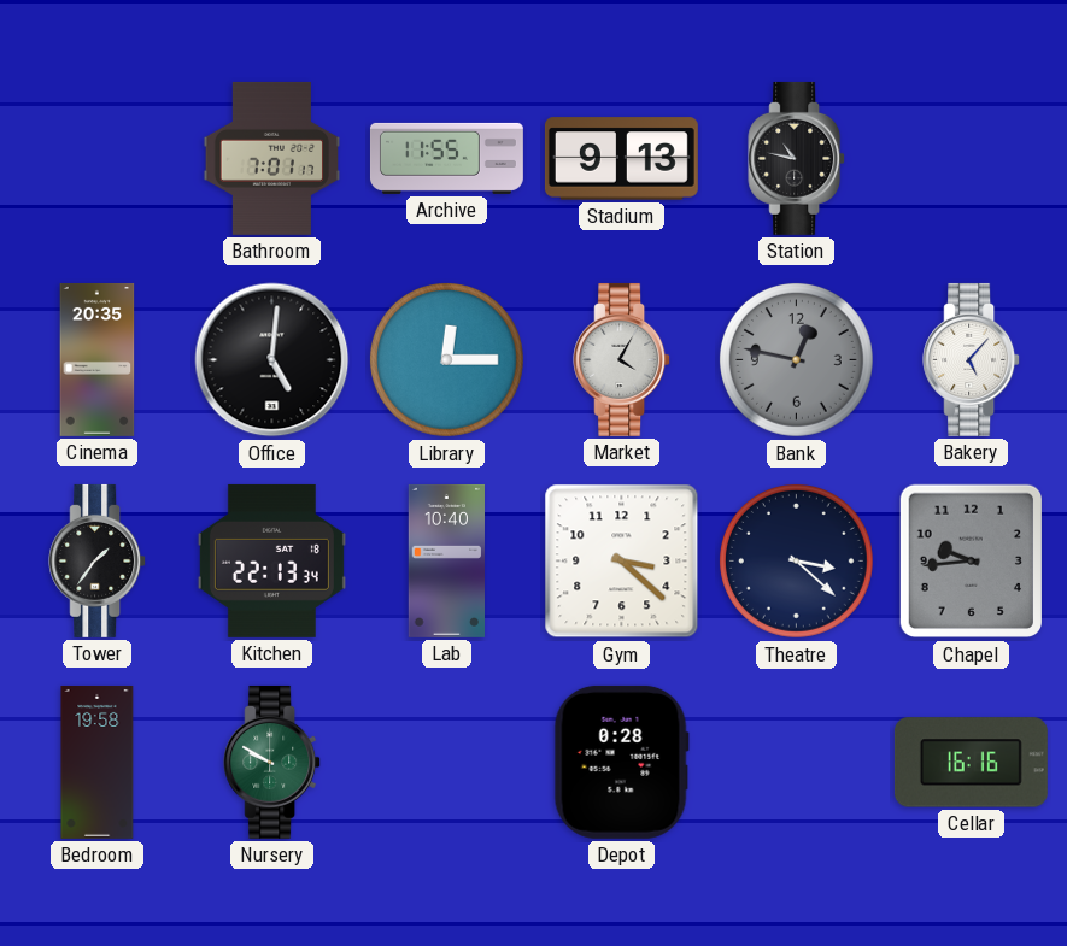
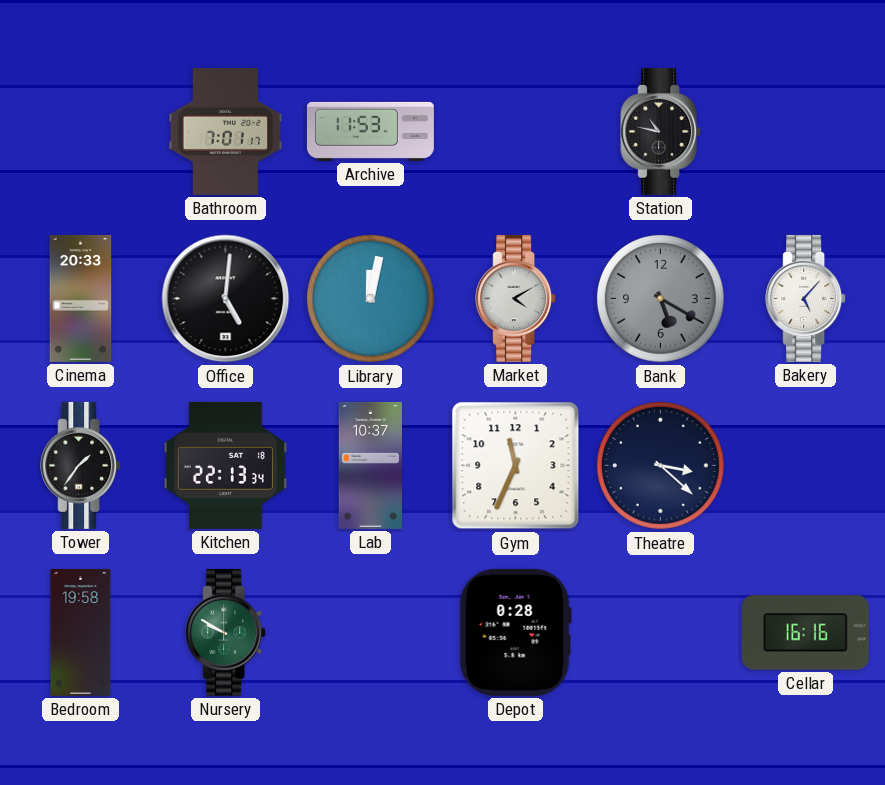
Archive: 11:55 -> 11:53
Stadium: 9:13 -> none
Cinema: 20:35 -> 20:33
Library: 12:15 -> 12:02
Market: 4:05 -> 4:10
Bank: 12:47 -> 5:20
Lab: 10:40 -> 10:37
Gym: 3:22 -> 11:34
Chapel: 9:44 -> none
